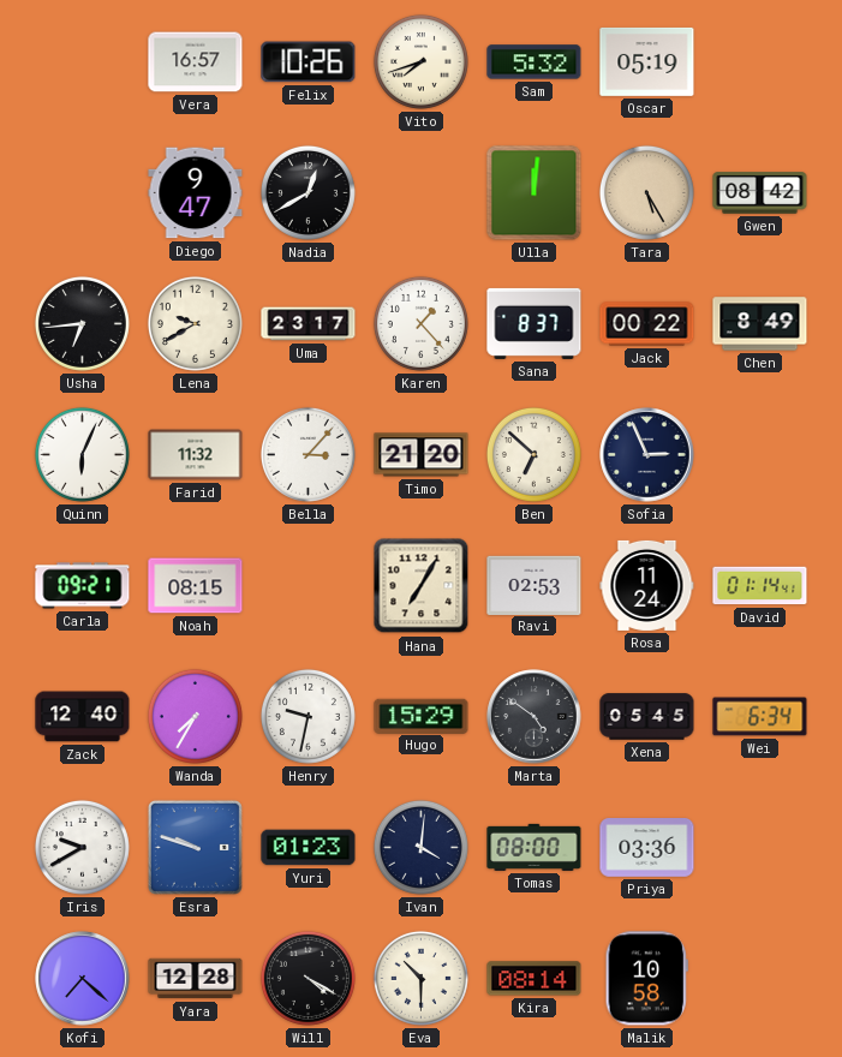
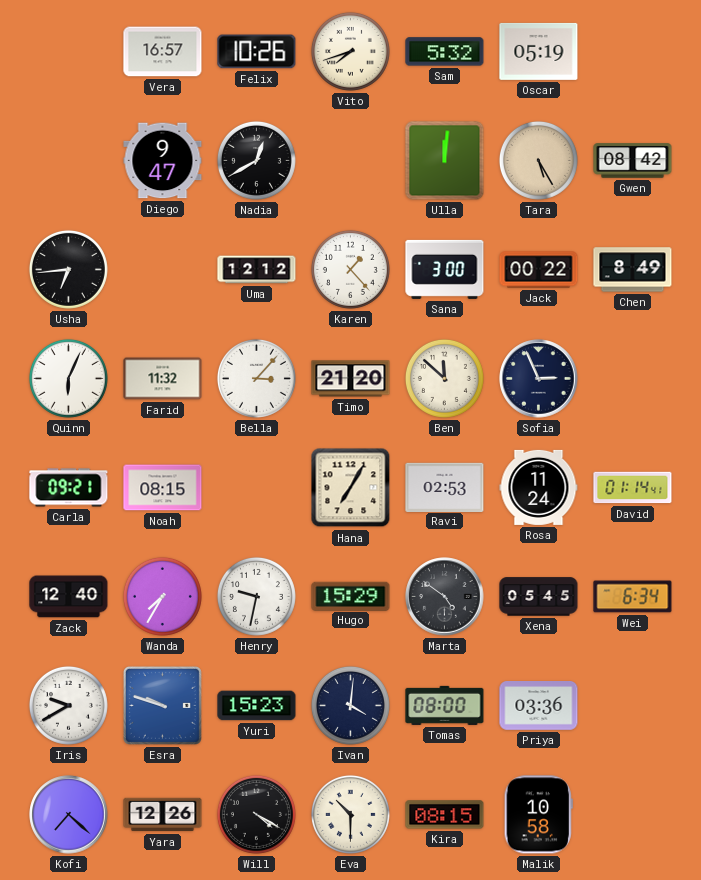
Lena: 9:40 -> none
Uma: 23:17 -> 12:12
Sana: 8:37 -> 3:00
Ben: 6:52 -> 11:52
Yuri: 01:23 -> 15:23
Yara: 12:28 -> 12:26
Kira: 08:14 -> 08:15
